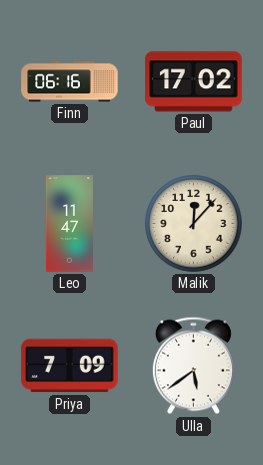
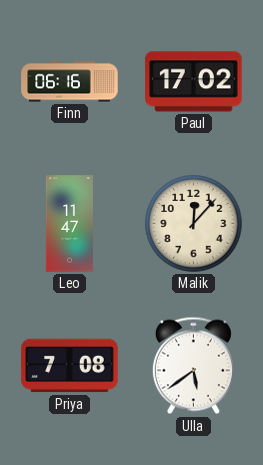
Priya: 7:09 -> 7:08
